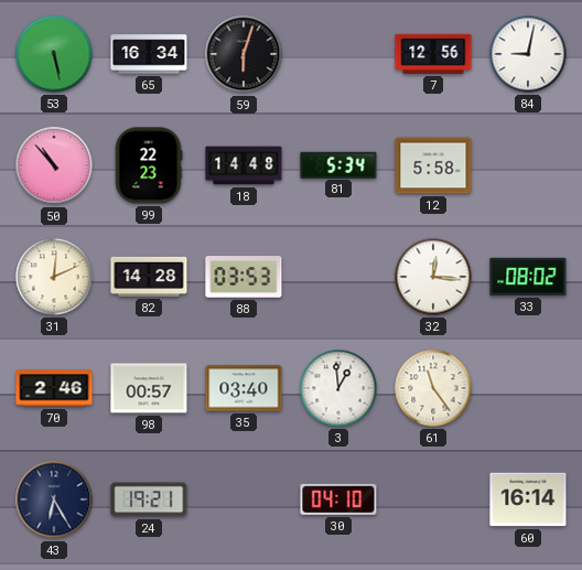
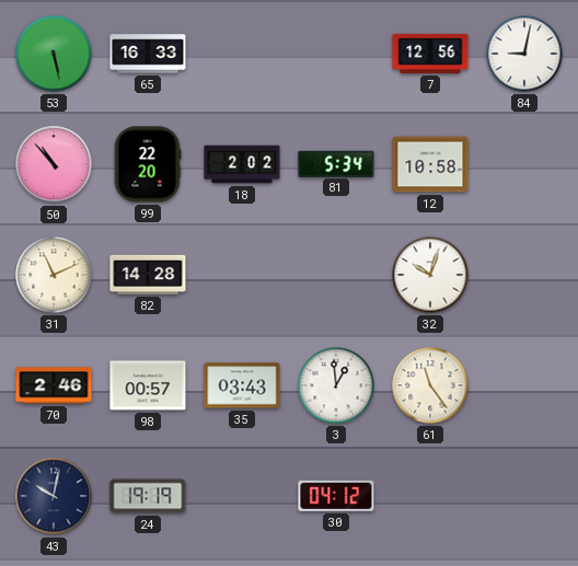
65: 16:34 -> 16:33
59: 6:03 -> none
99: 22:23 -> 22:20
18: 14:48 -> 2:02
12: 5:58 -> 10:58
31: 12:11 -> 11:11
88: 03:53 -> none
32: 12:16 -> 10:03
33: 08:02 -> none
35: 03:40 -> 03:43
43: 6:25 -> 10:02
24: 19:21 -> 19:19
30: 04:10 -> 04:12
60: 16:14 -> none
